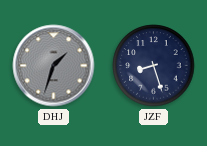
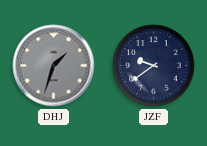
JZF: 8:27 -> 9:39
